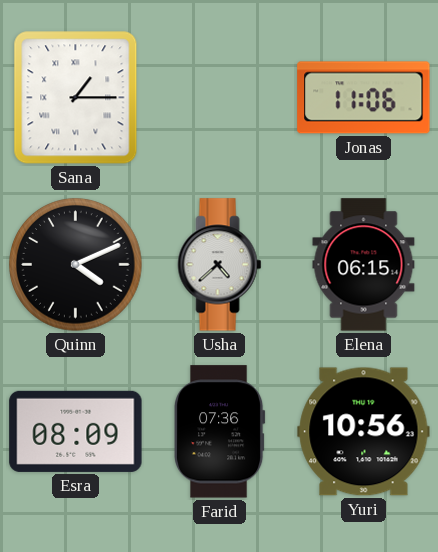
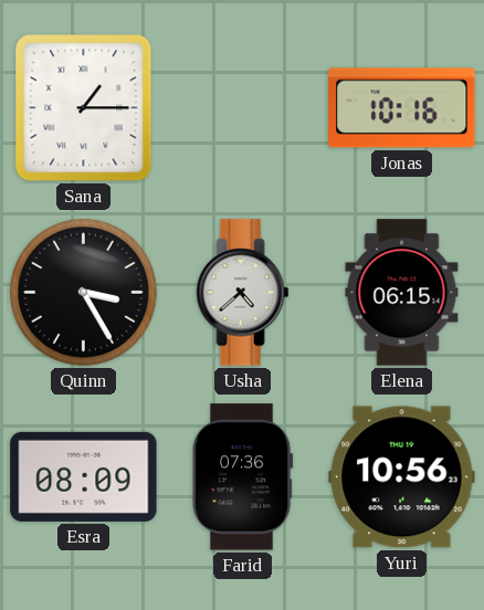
Jonas: 11:06 -> 10:16
Quinn: 4:11 -> 3:25
